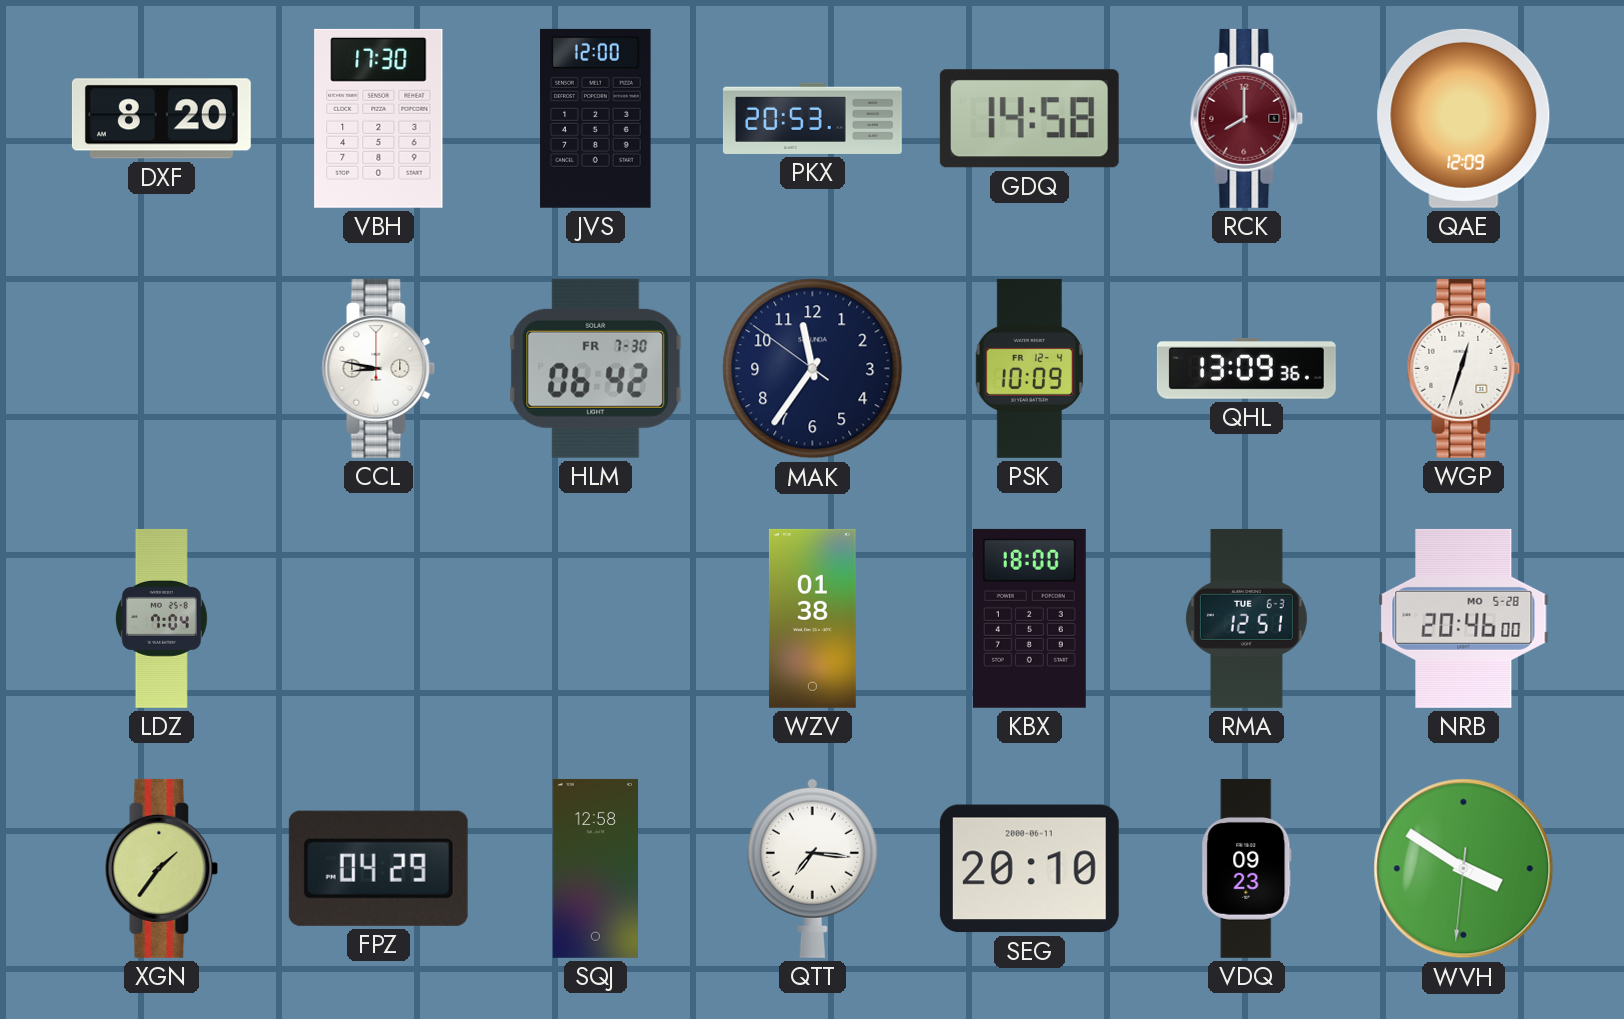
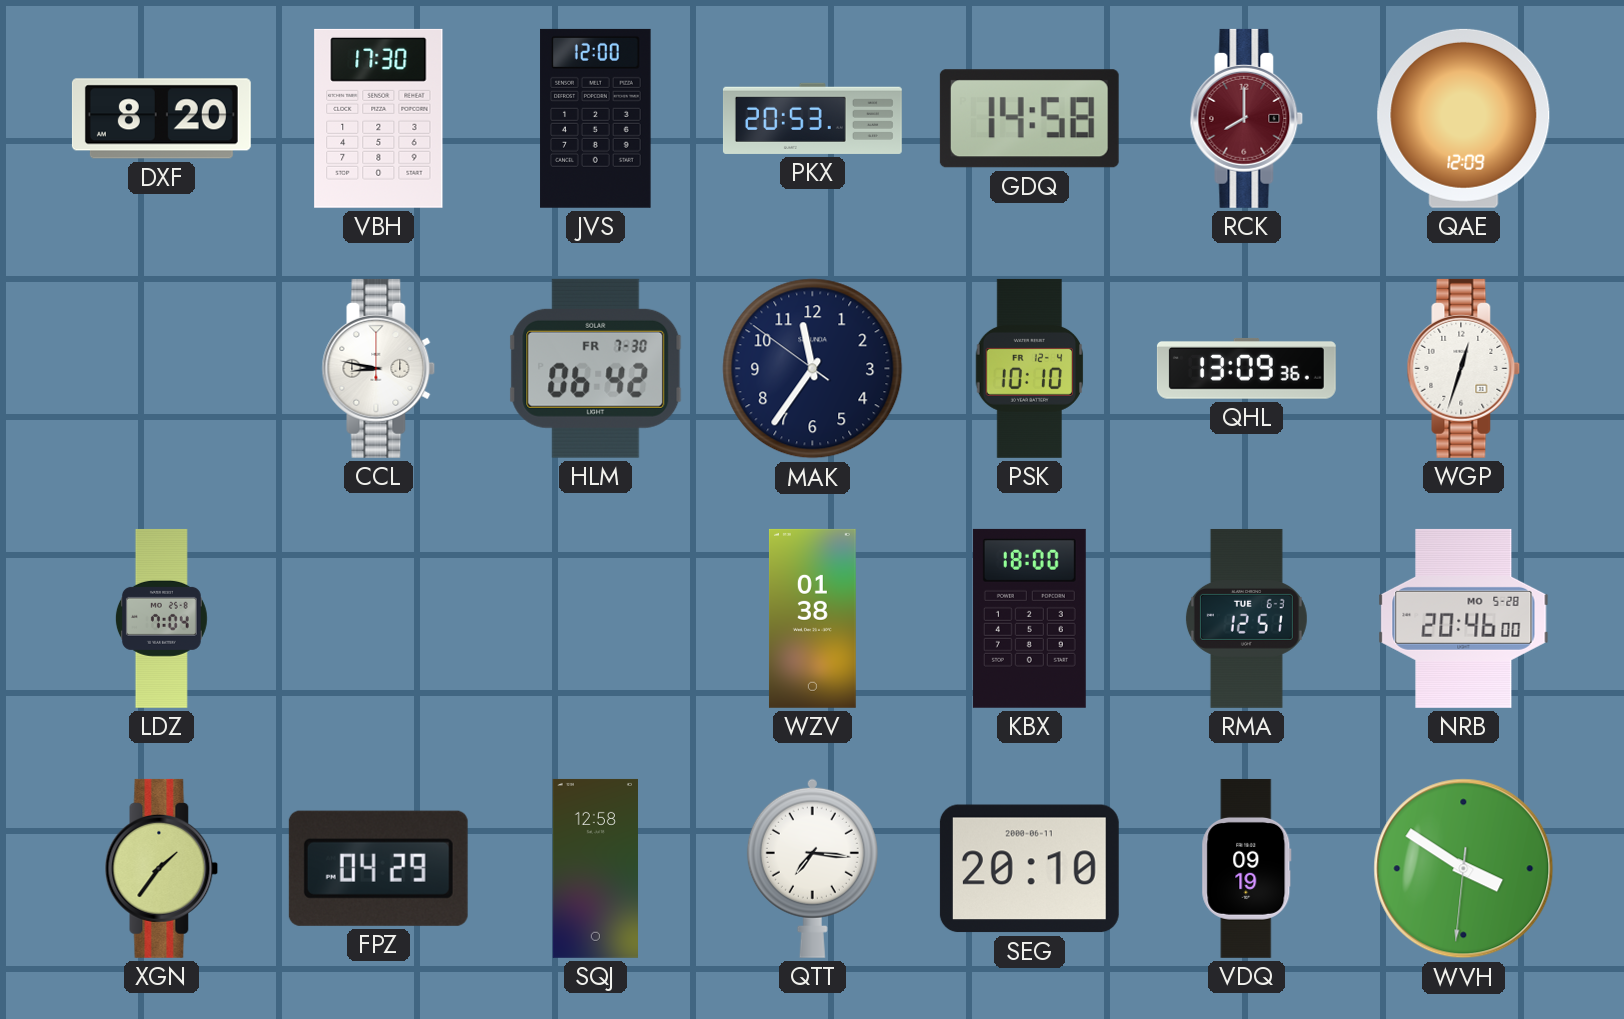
PSK: 10:09 -> 10:10
VDQ: 09:23 -> 09:19
